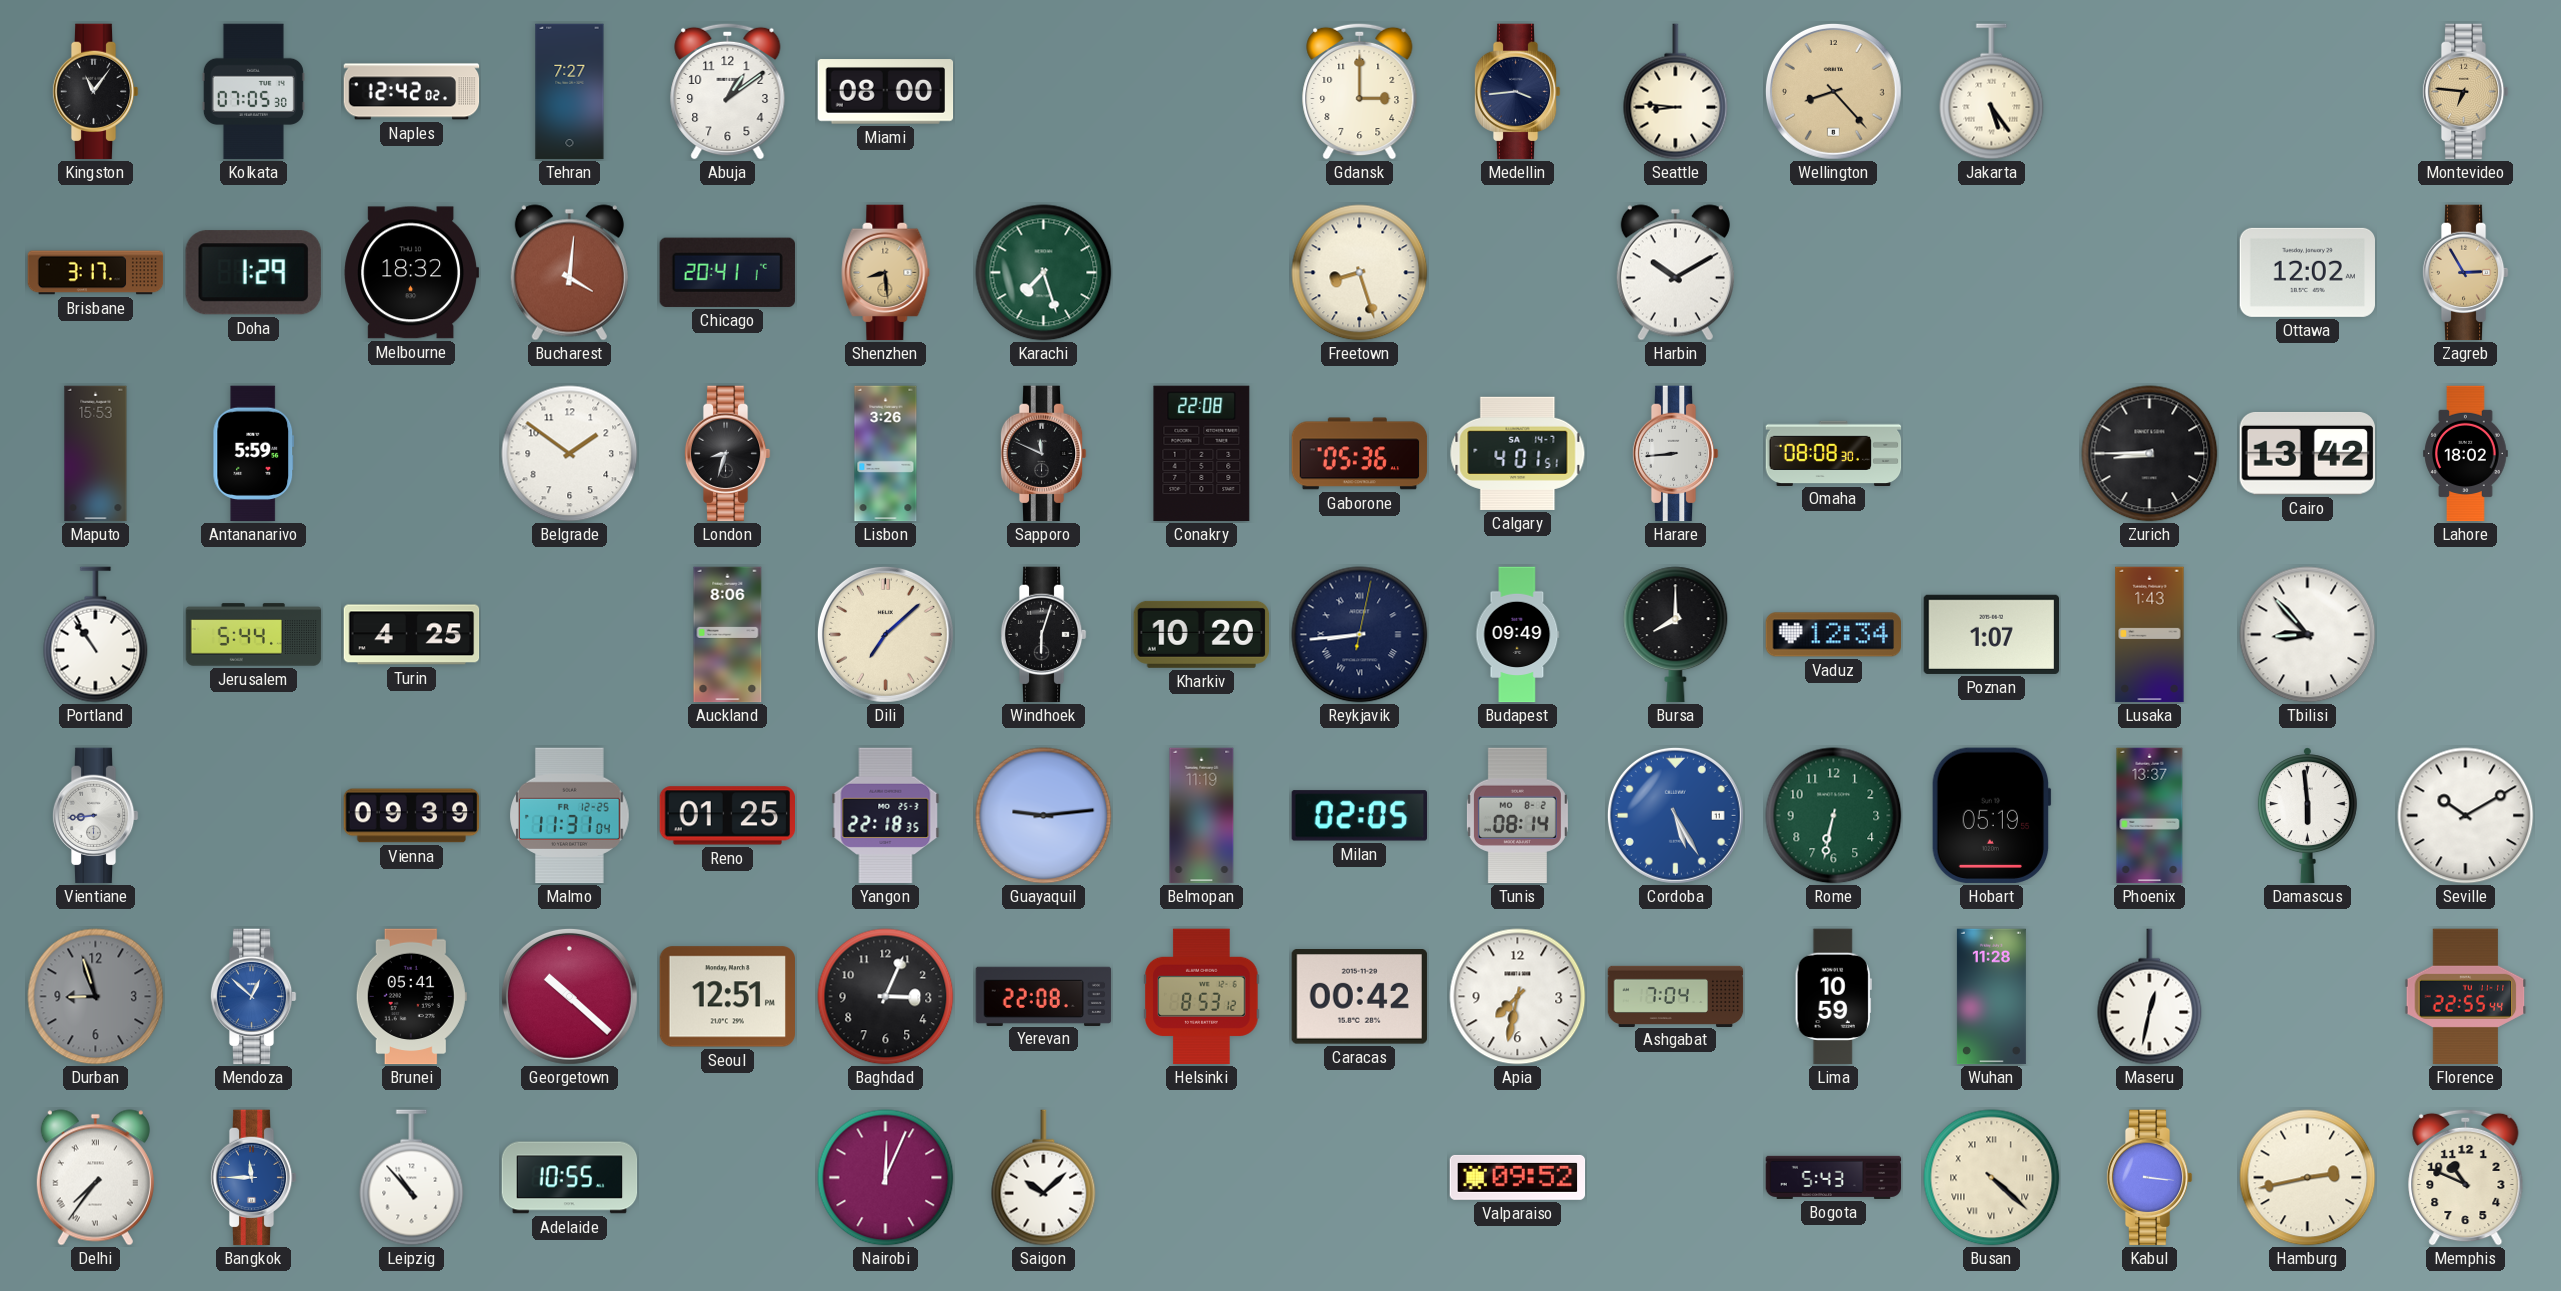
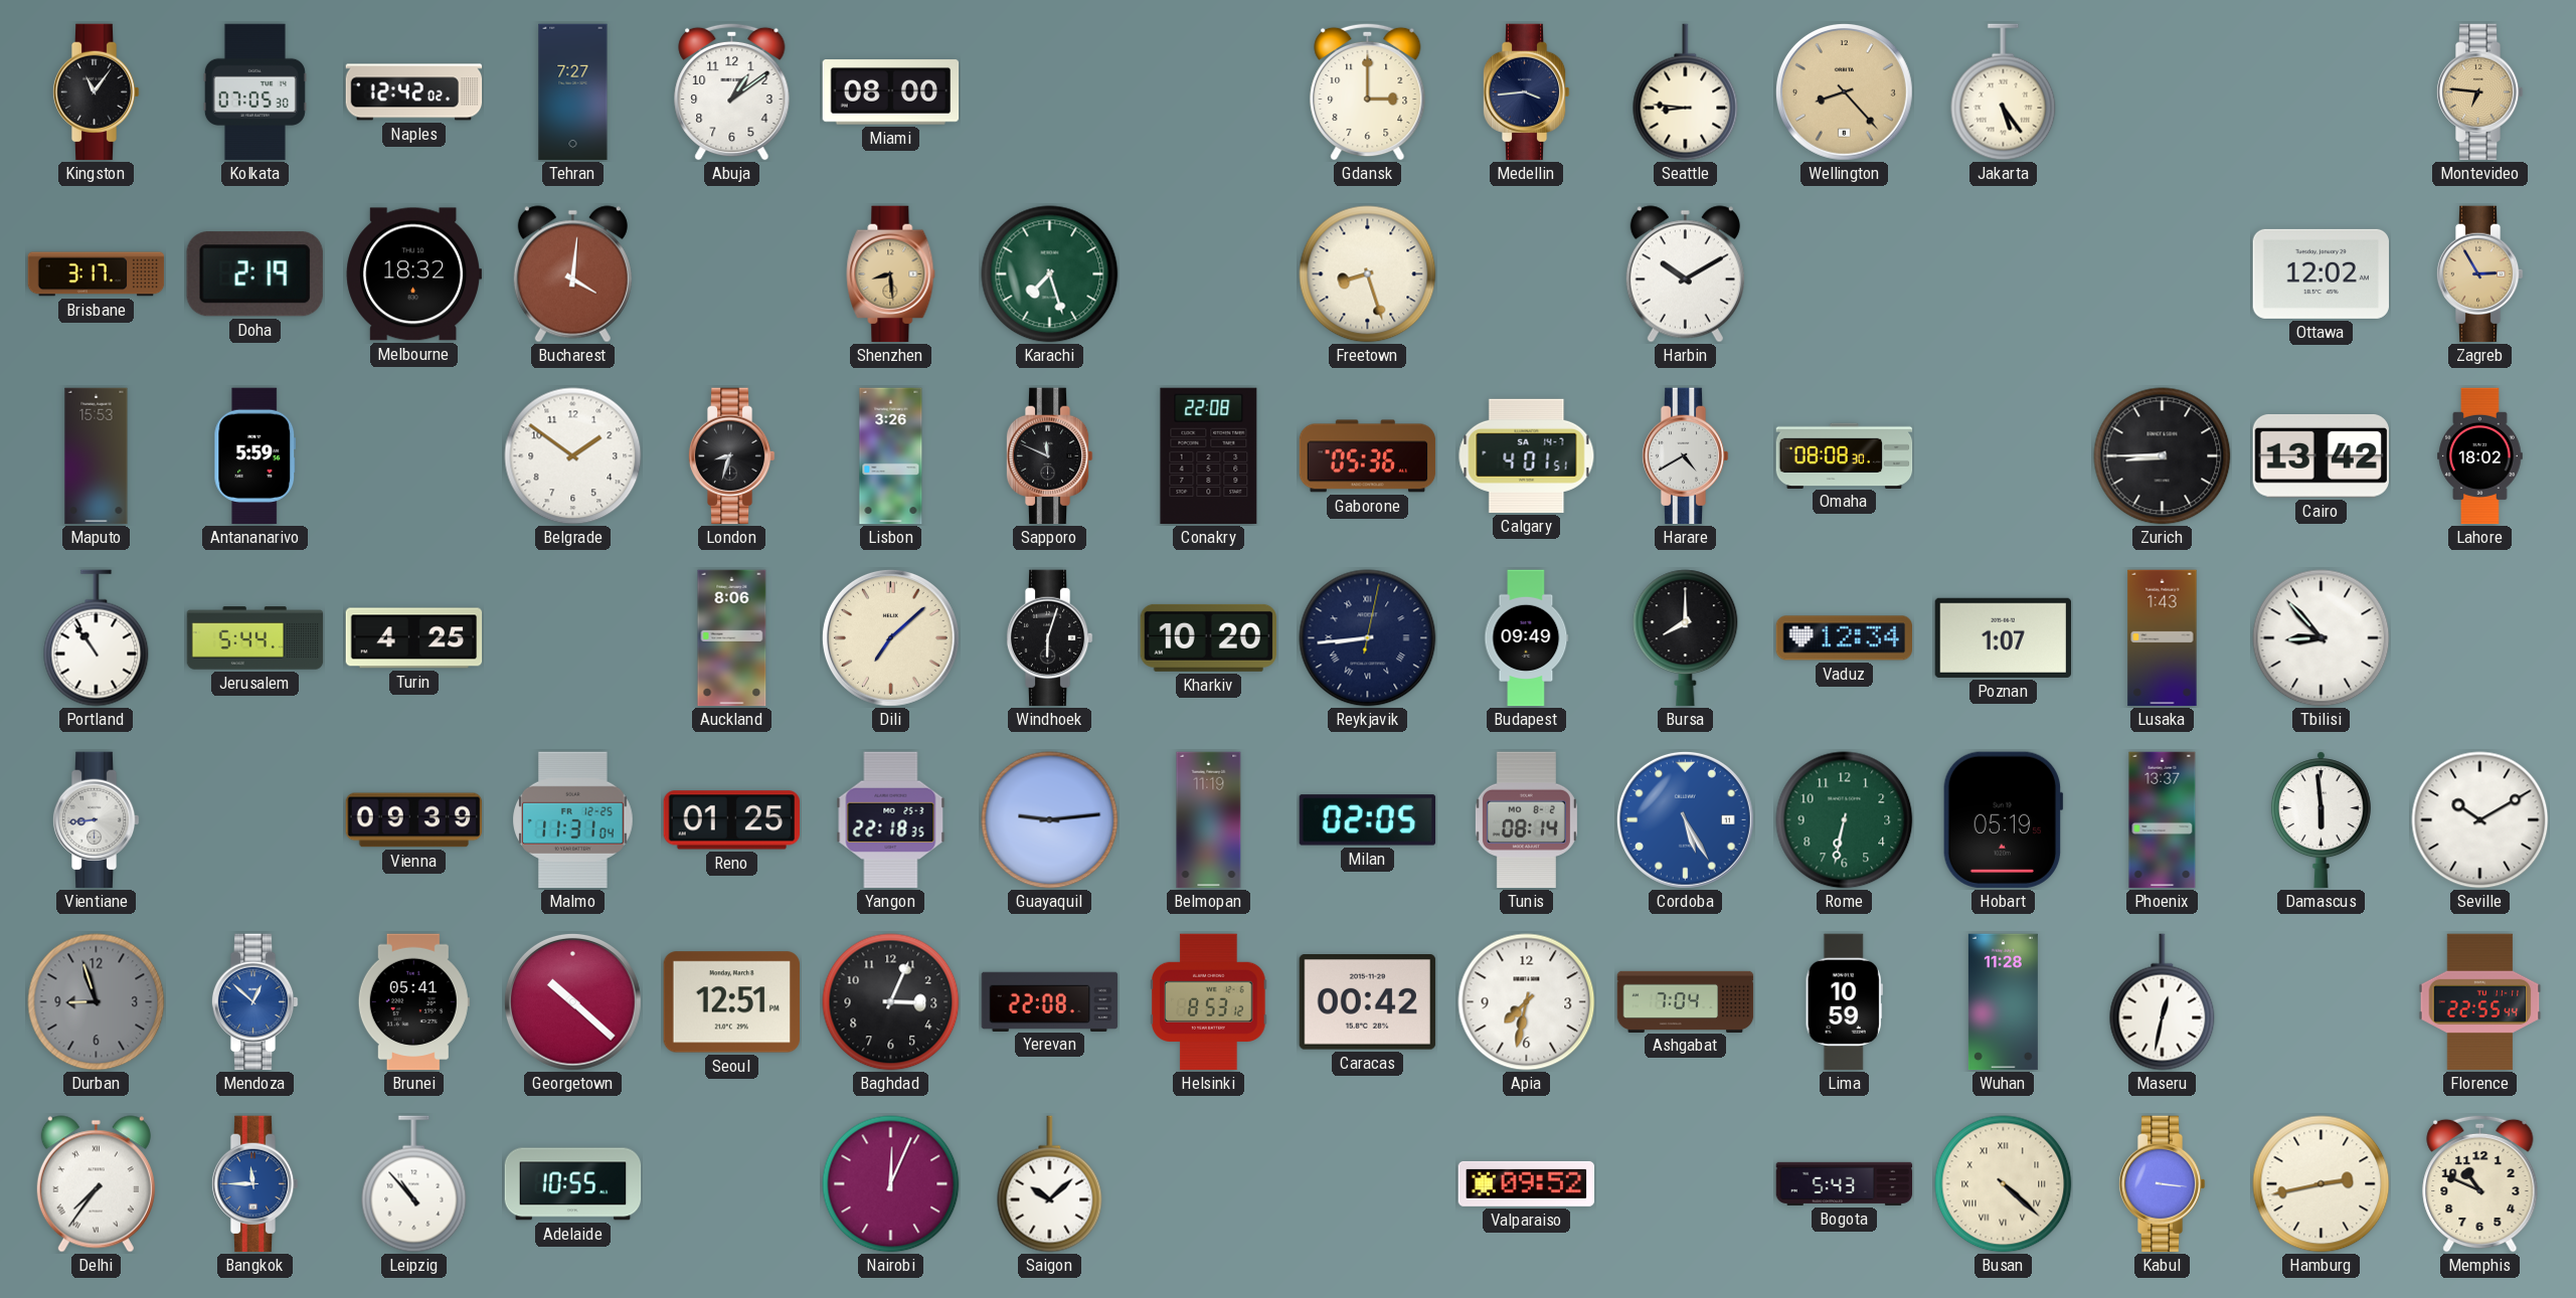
Doha: 1:29 -> 2:19
Chicago: 20:41 -> none
Harare: 8:44 -> 4:40
